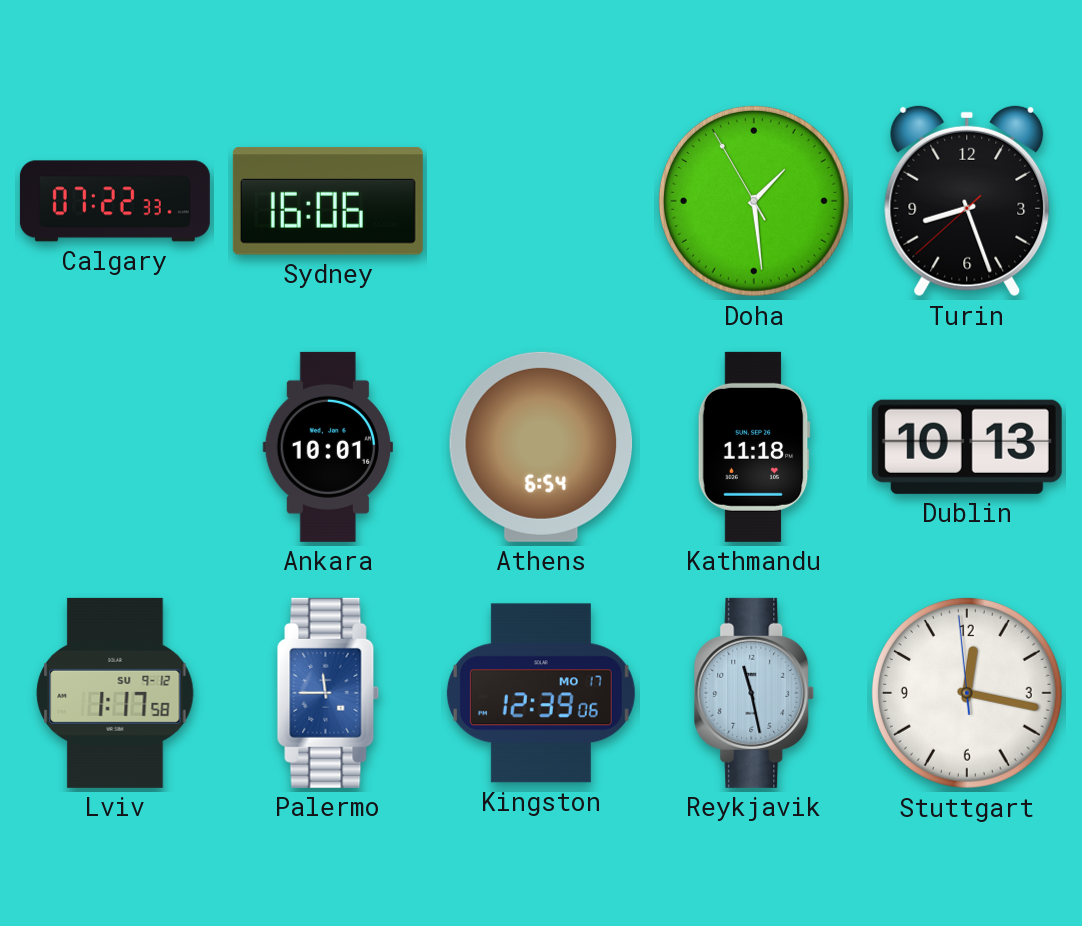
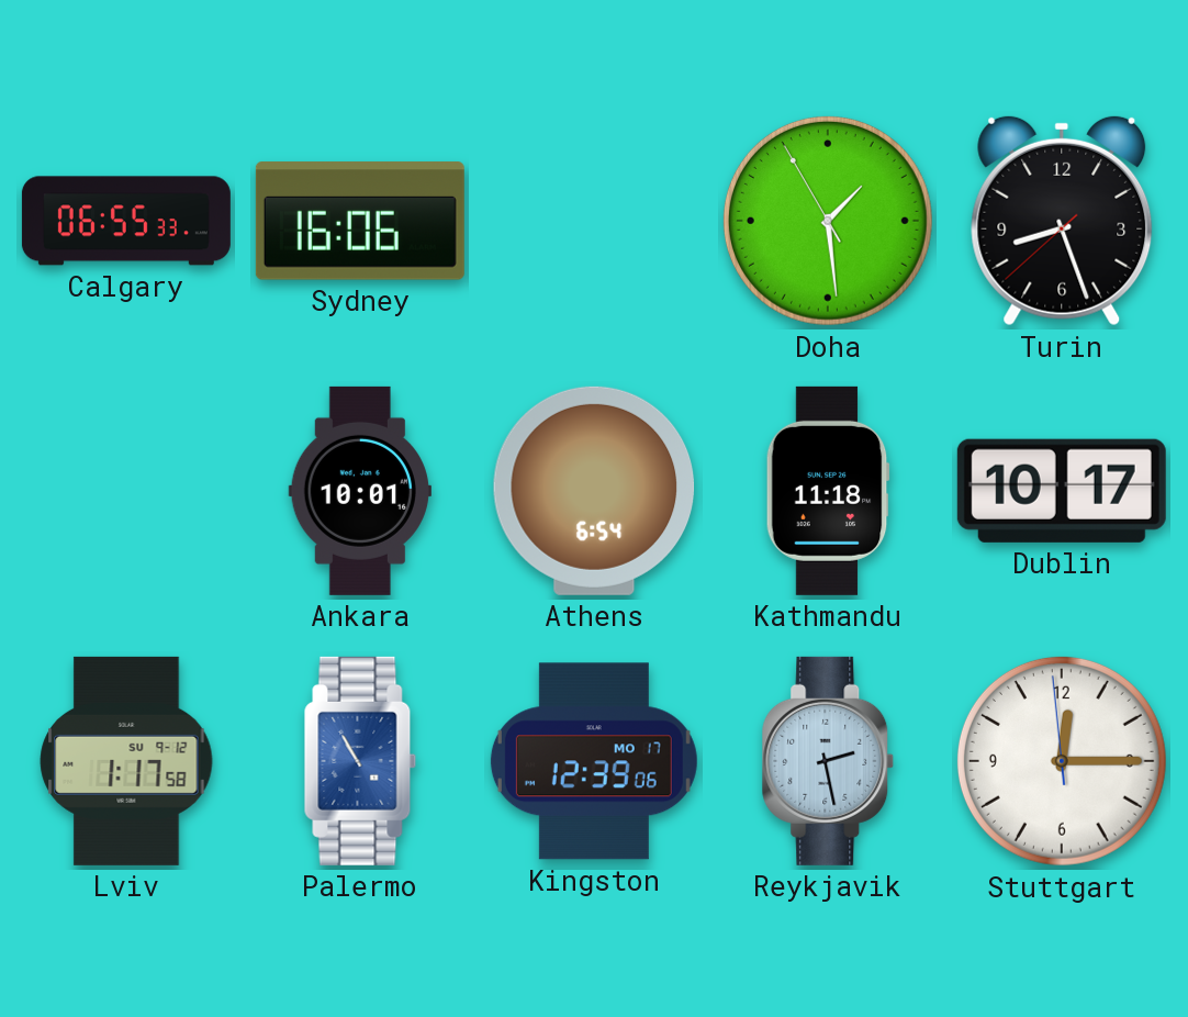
Calgary: 07:22 -> 06:55
Dublin: 10:13 -> 10:17
Palermo: 11:45 -> 10:55
Reykjavik: 11:28 -> 2:28
Stuttgart: 12:16 -> 12:14
